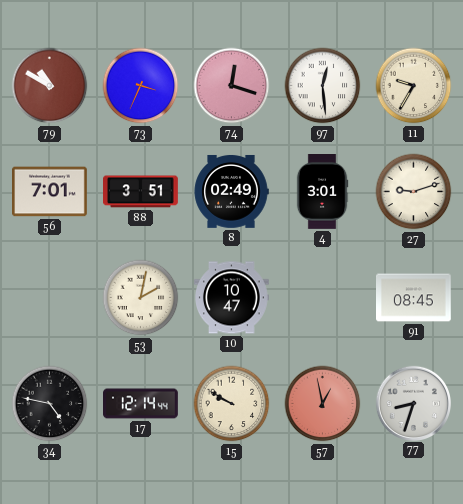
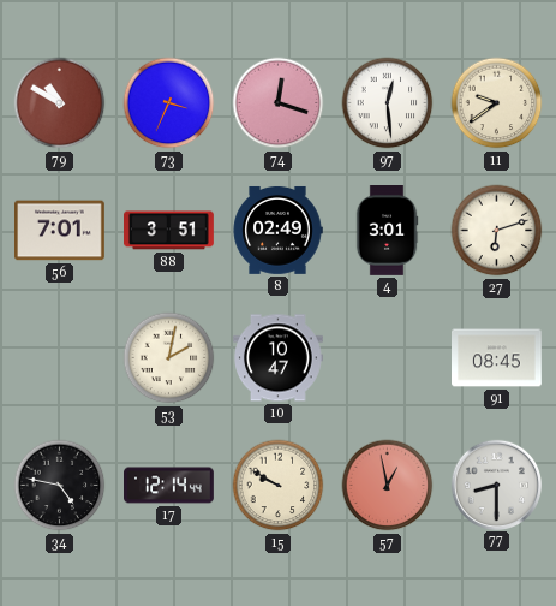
11: 9:35 -> 9:39
27: 9:12 -> 6:12
77: 8:33 -> 8:30
